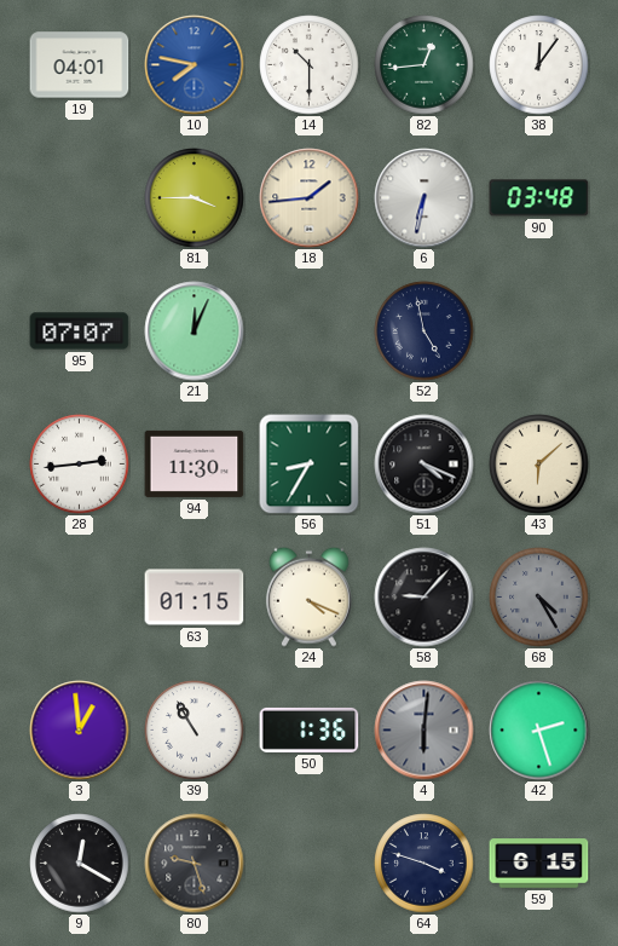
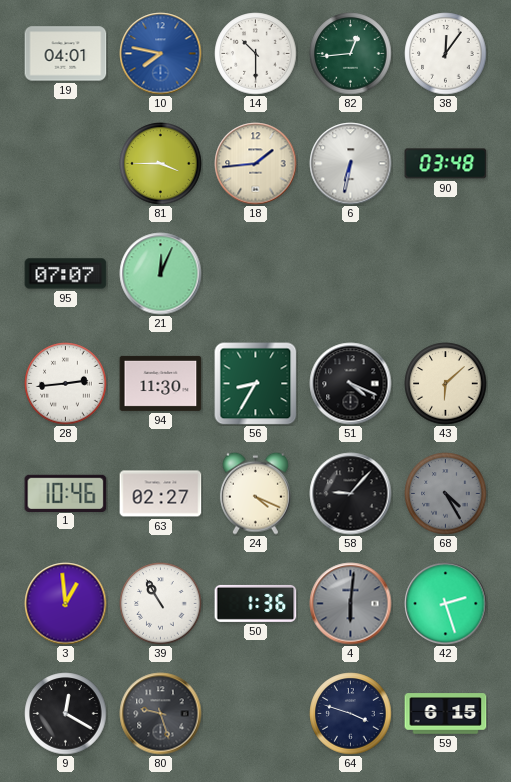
52: 4:58 -> none
1: none -> 10:46
63: 01:15 -> 02:27
